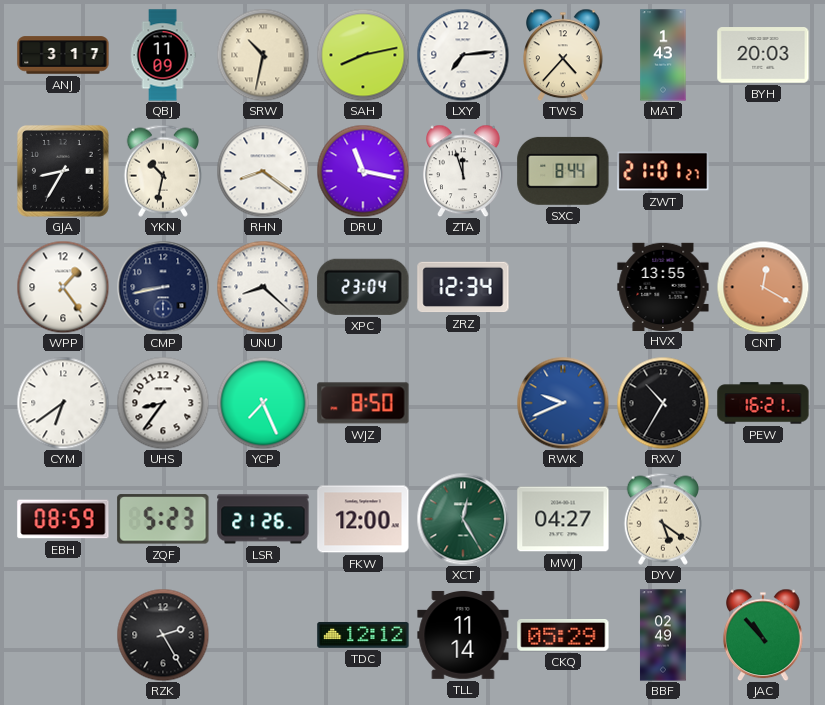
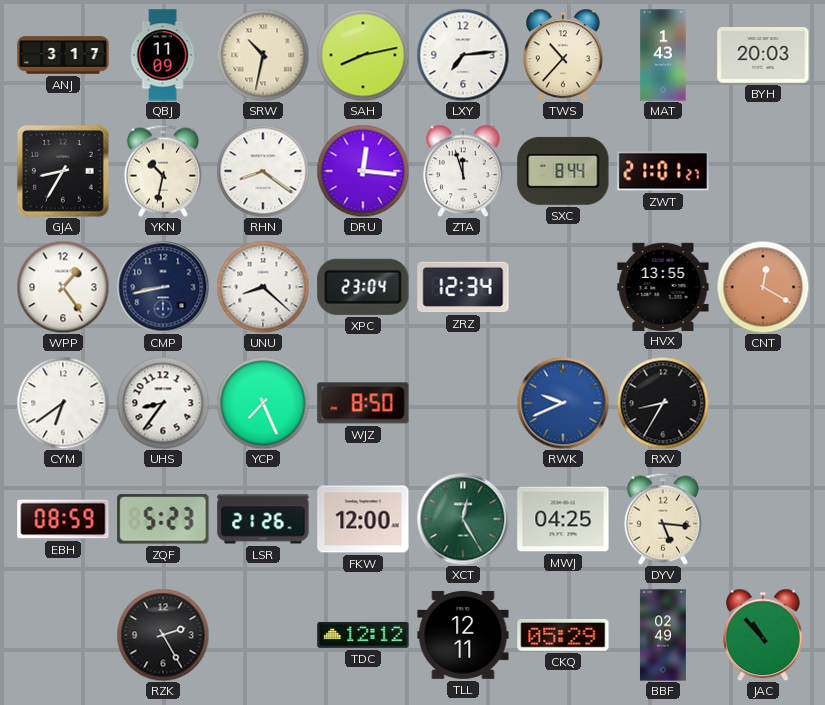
TWS: 4:37 -> 10:37
DRU: 11:17 -> 12:16
RXV: 10:35 -> 8:35
PEW: 16:21 -> none
MWJ: 04:27 -> 04:25
DYV: 5:21 -> 5:16
TLL: 11:14 -> 12:11
